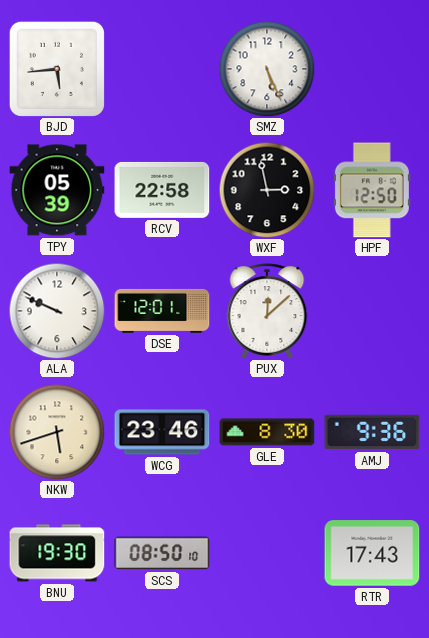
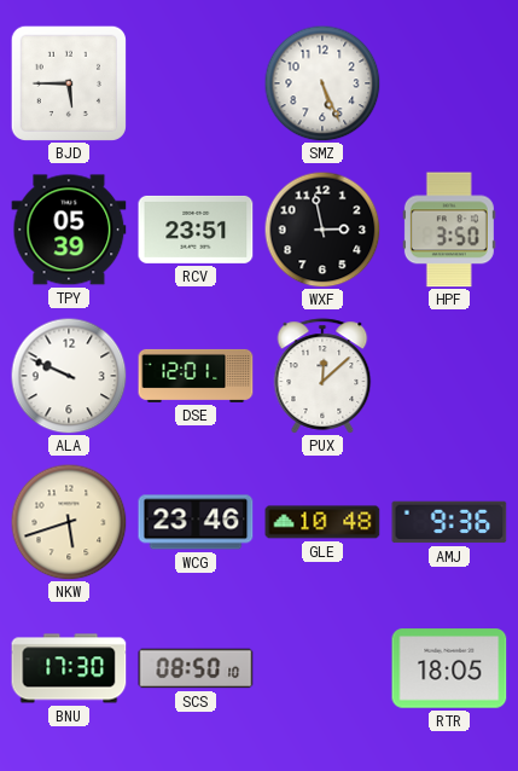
BJD: 5:44 -> 5:45
RCV: 22:58 -> 23:51
HPF: 12:50 -> 3:50
GLE: 8:30 -> 10:48
BNU: 19:30 -> 17:30
RTR: 17:43 -> 18:05
